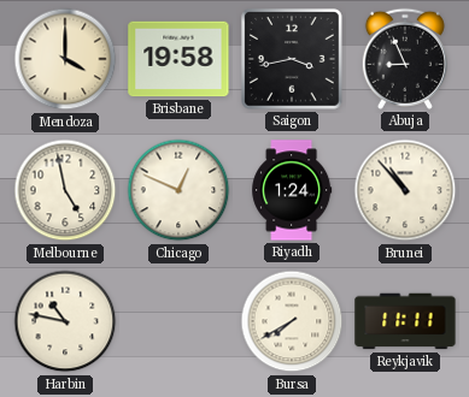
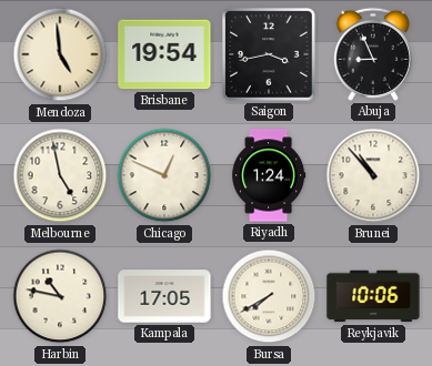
Mendoza: 4:00 -> 4:59
Brisbane: 19:58 -> 19:54
Kampala: none -> 17:05
Reykjavik: 11:11 -> 10:06
